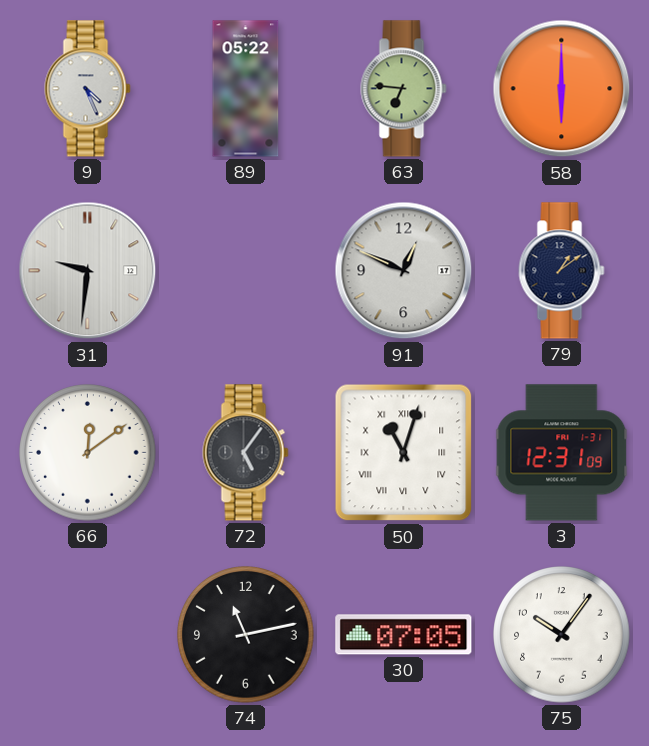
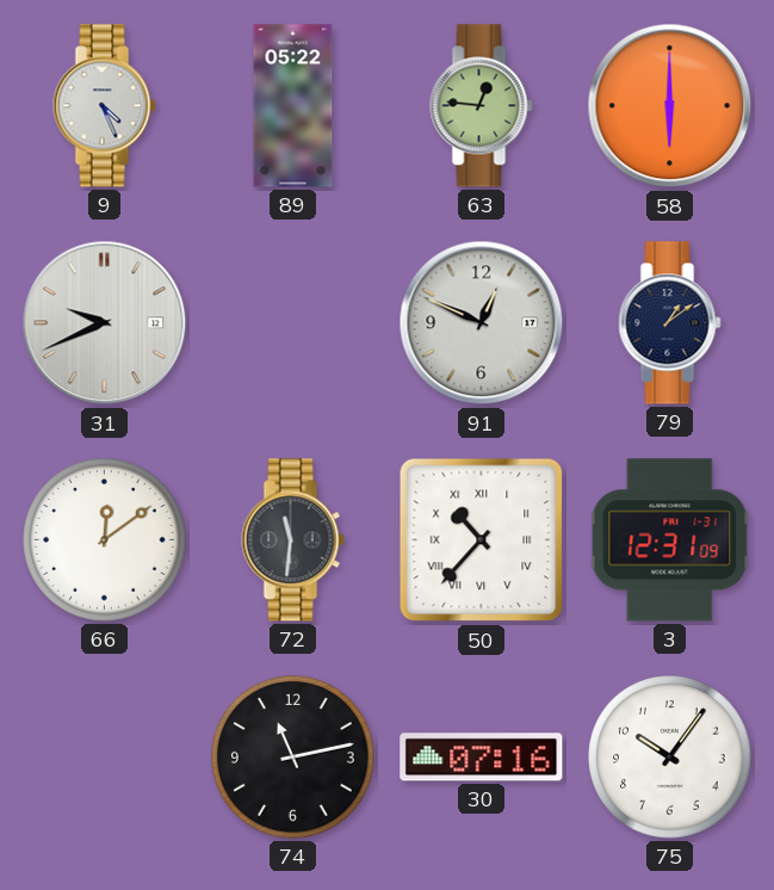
63: 6:46 -> 12:46
31: 9:31 -> 9:41
72: 5:06 -> 11:31
50: 11:03 -> 10:37
30: 07:05 -> 07:16
